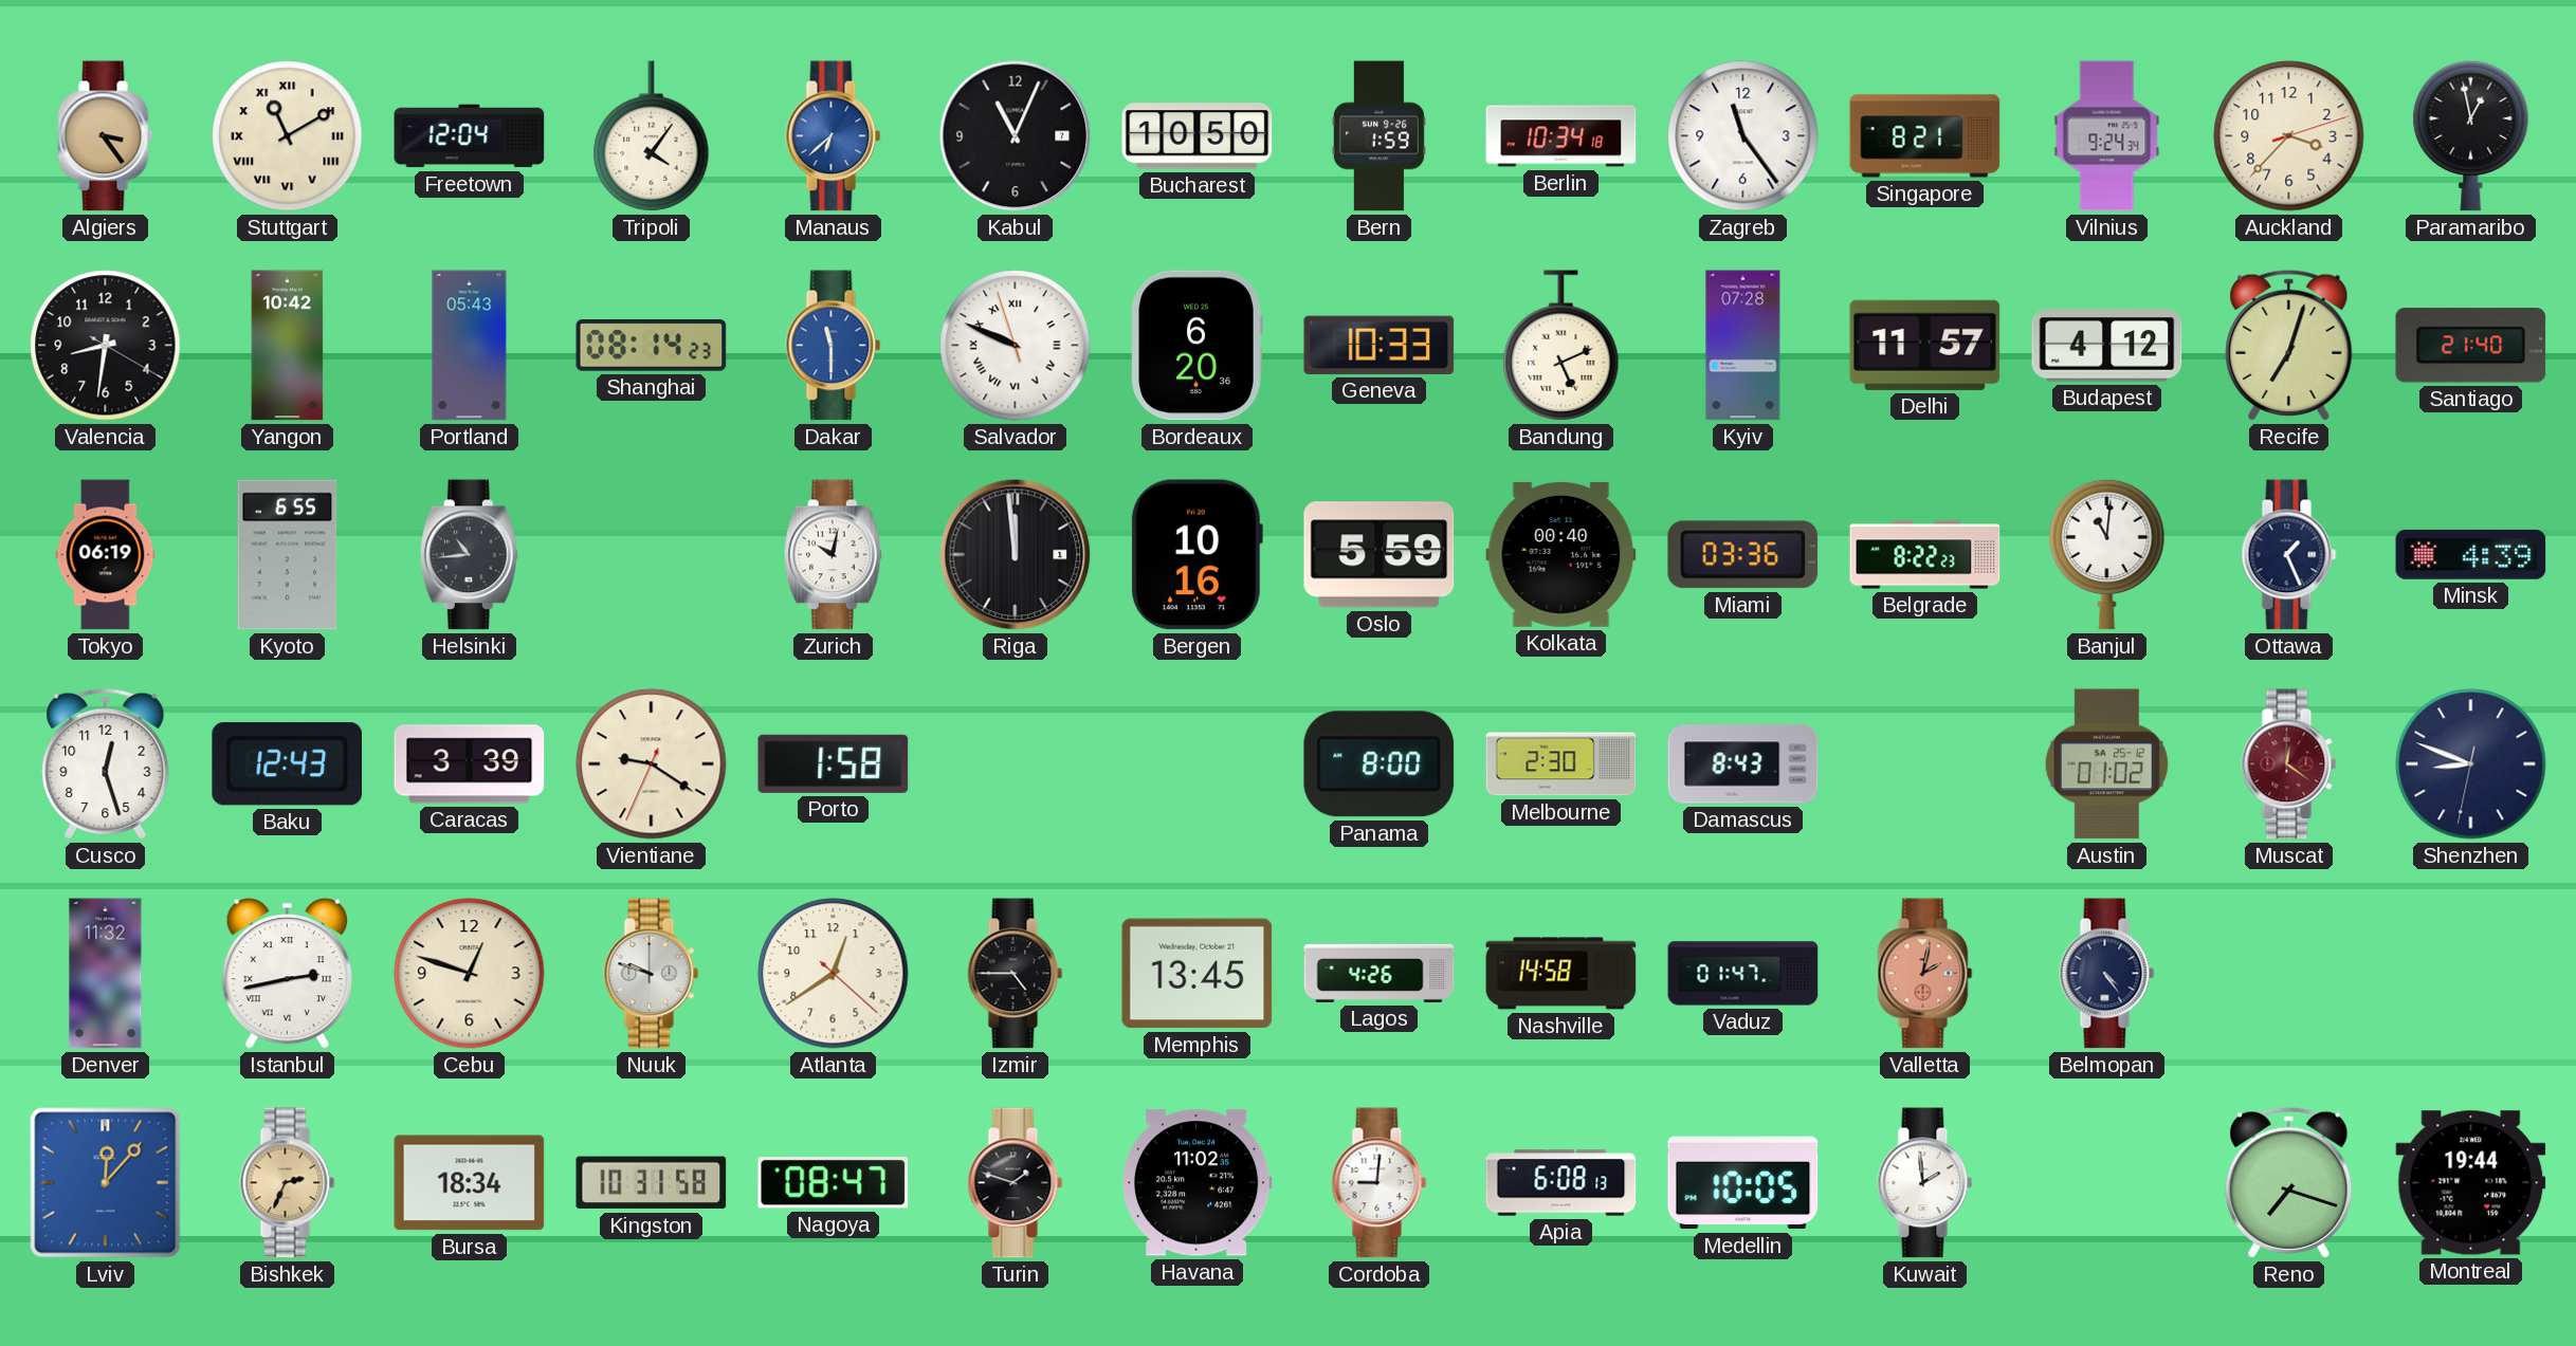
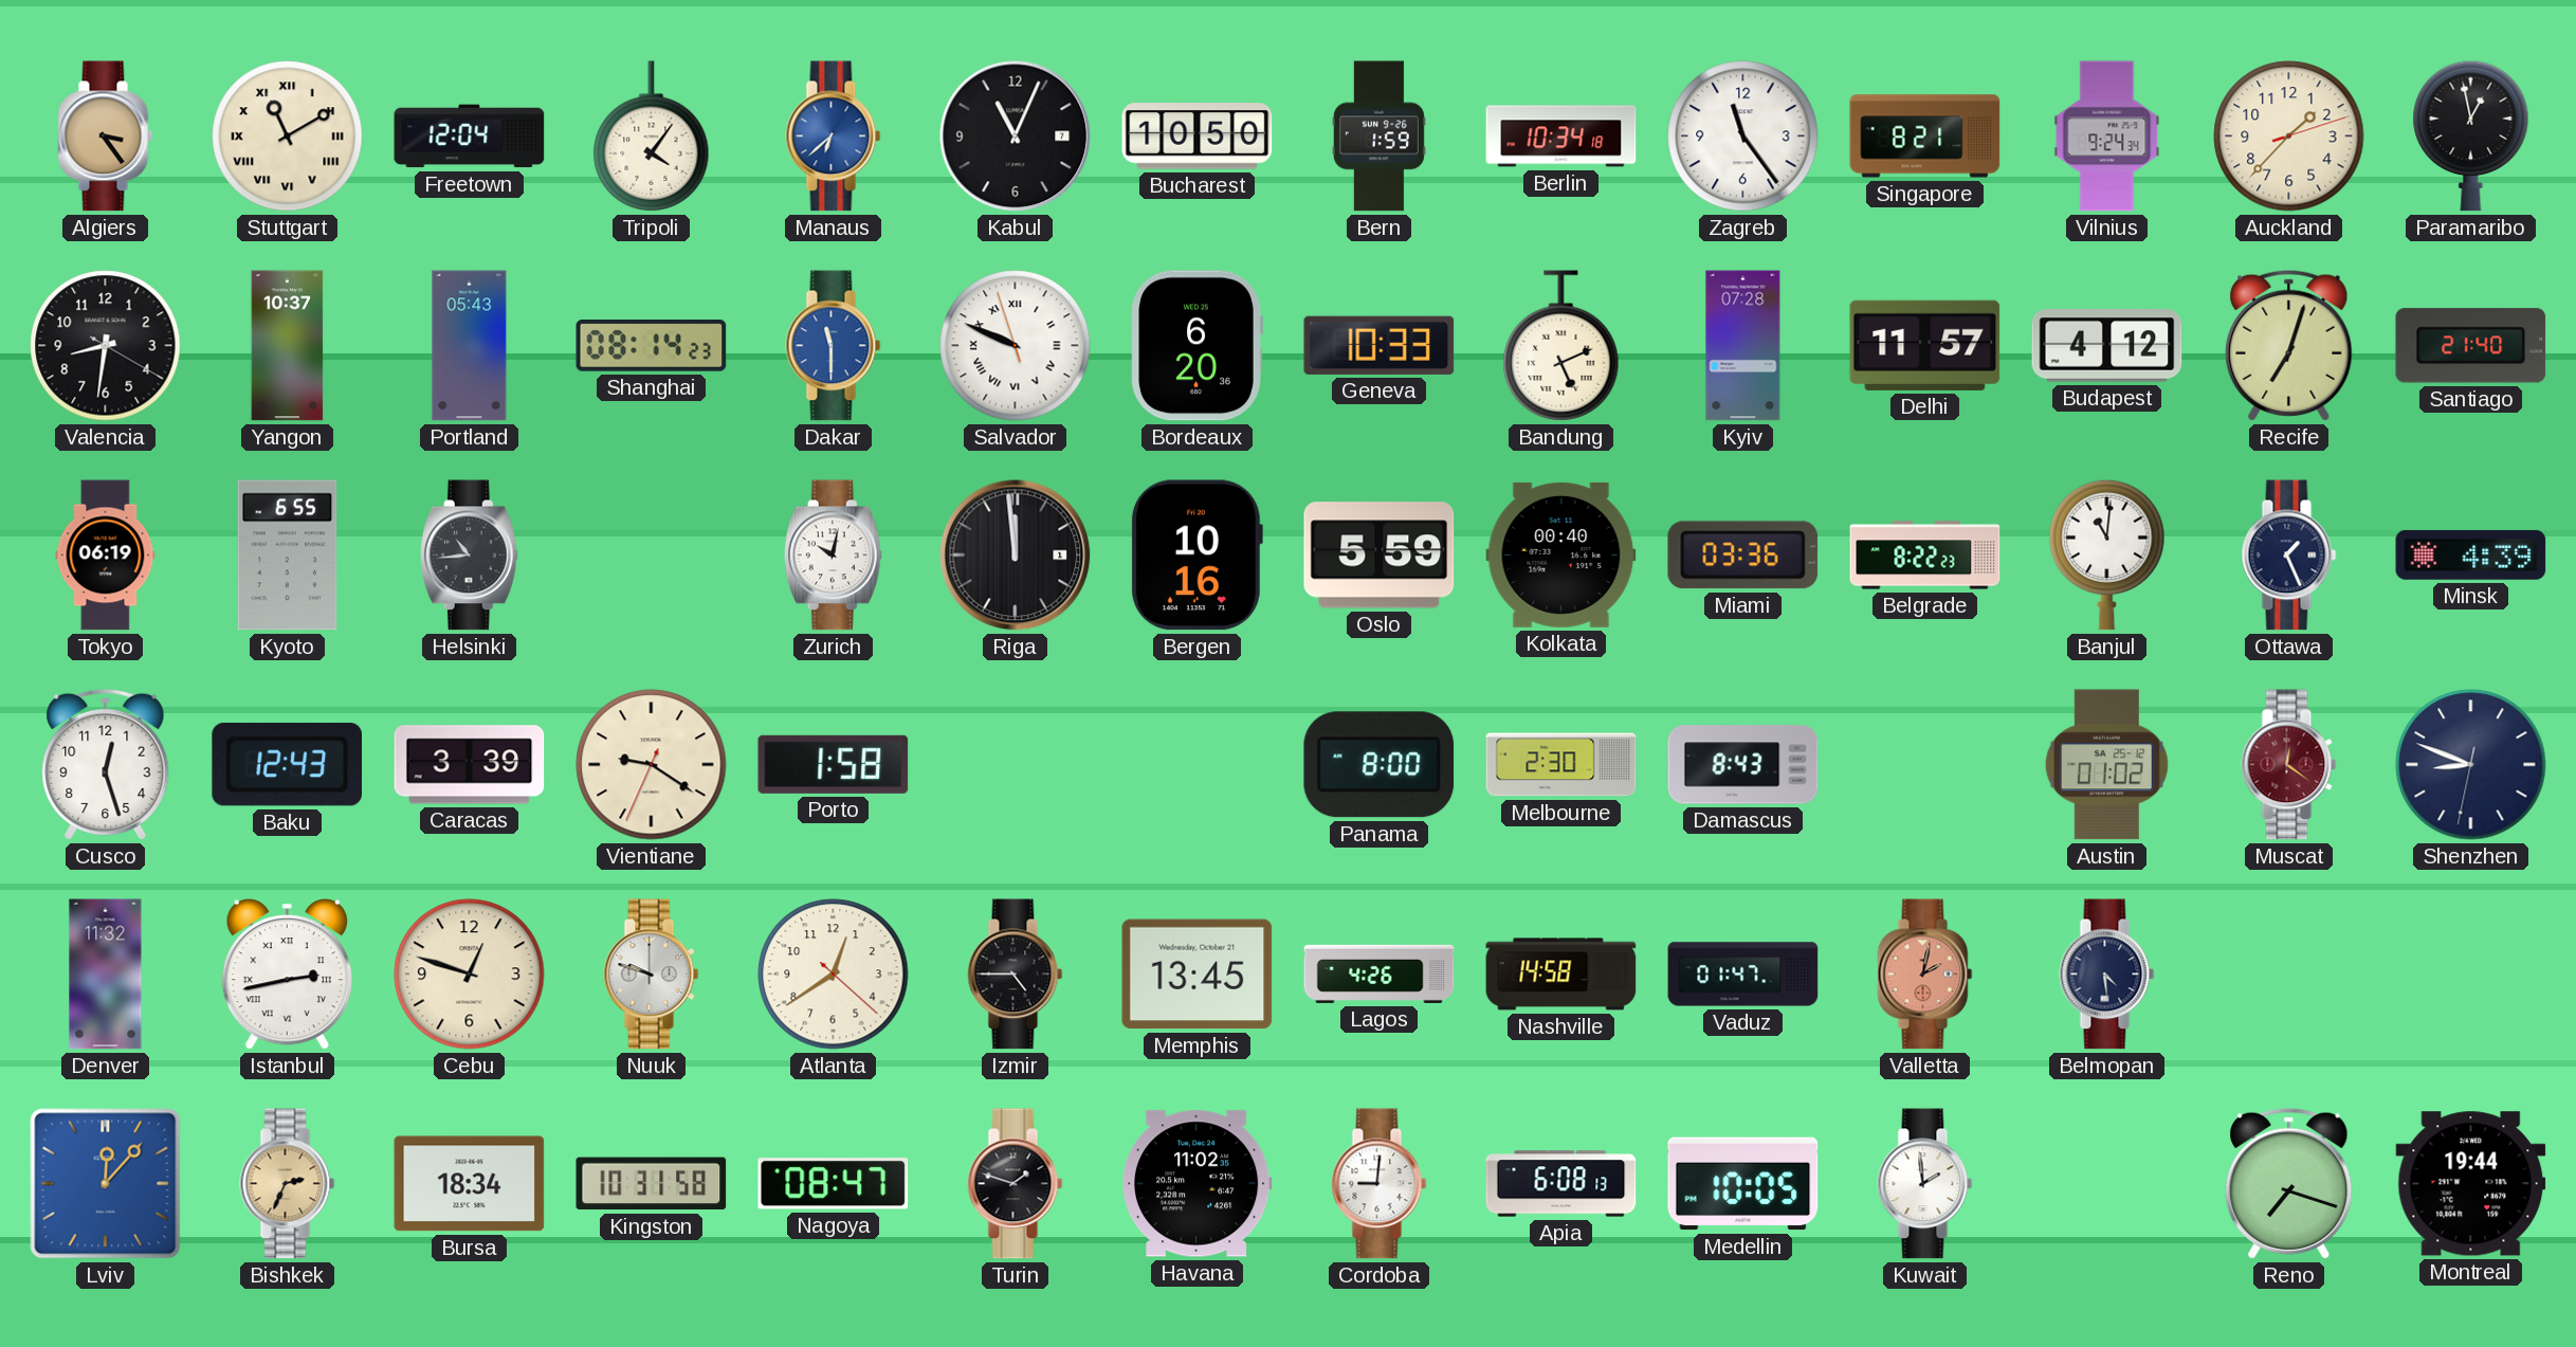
Auckland: 3:37 -> 1:37
Yangon: 10:42 -> 10:37
Belmopan: 4:24 -> 4:29
